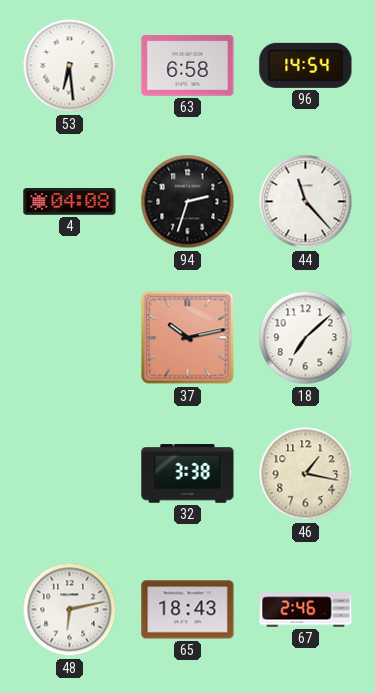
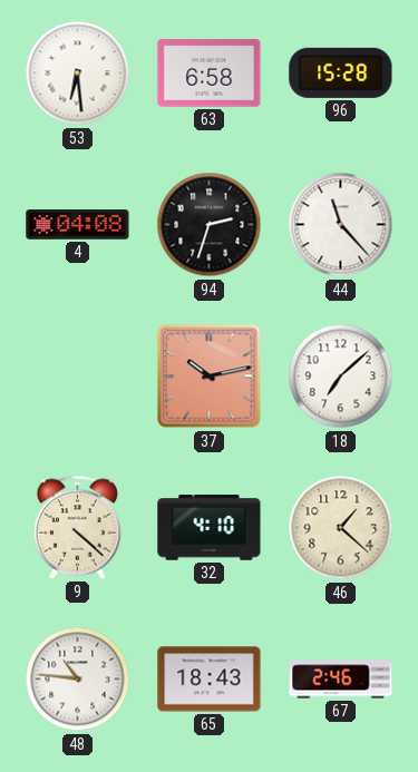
96: 14:54 -> 15:28
9: none -> 4:22
32: 3:38 -> 4:10
46: 1:17 -> 1:22
48: 6:13 -> 10:46
